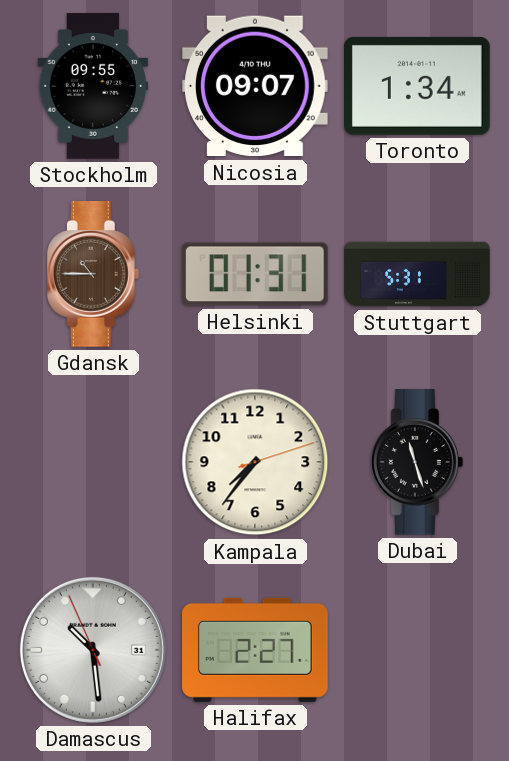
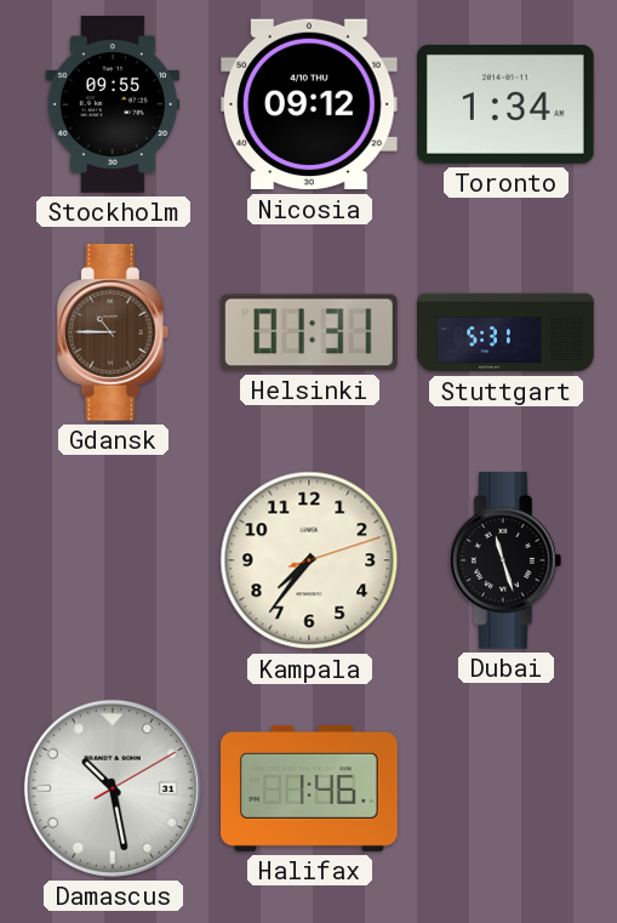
Nicosia: 09:07 -> 09:12
Damascus: 10:28:56 -> 10:28:10
Halifax: 2:27 -> 1:46
